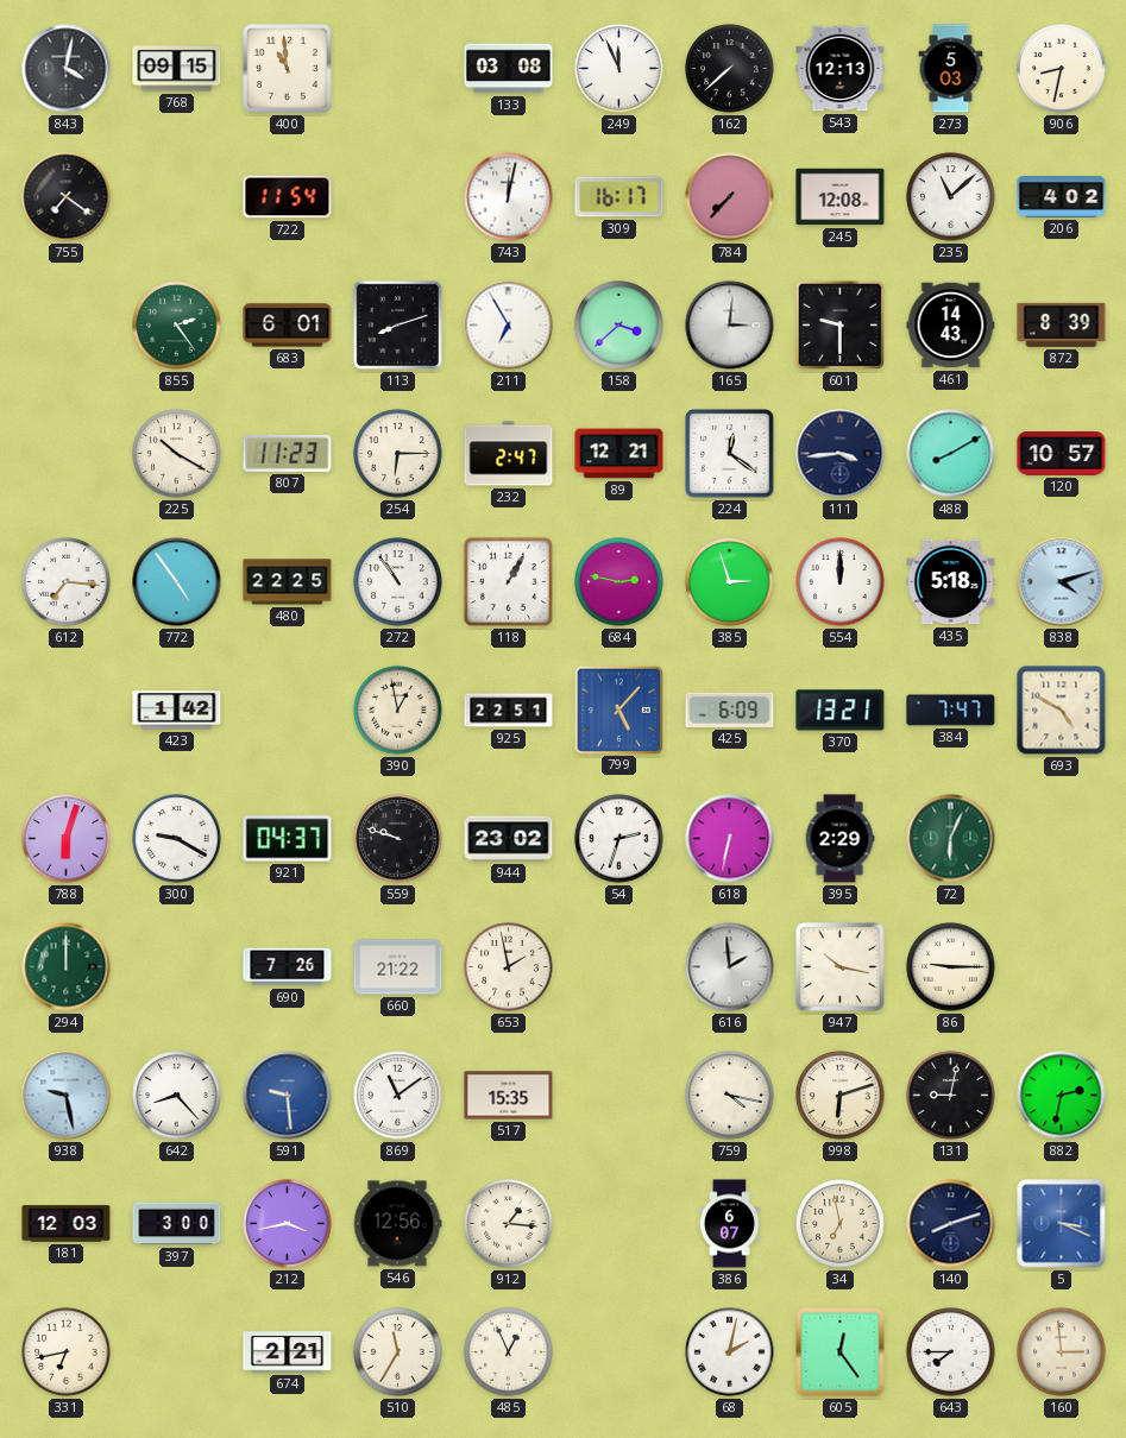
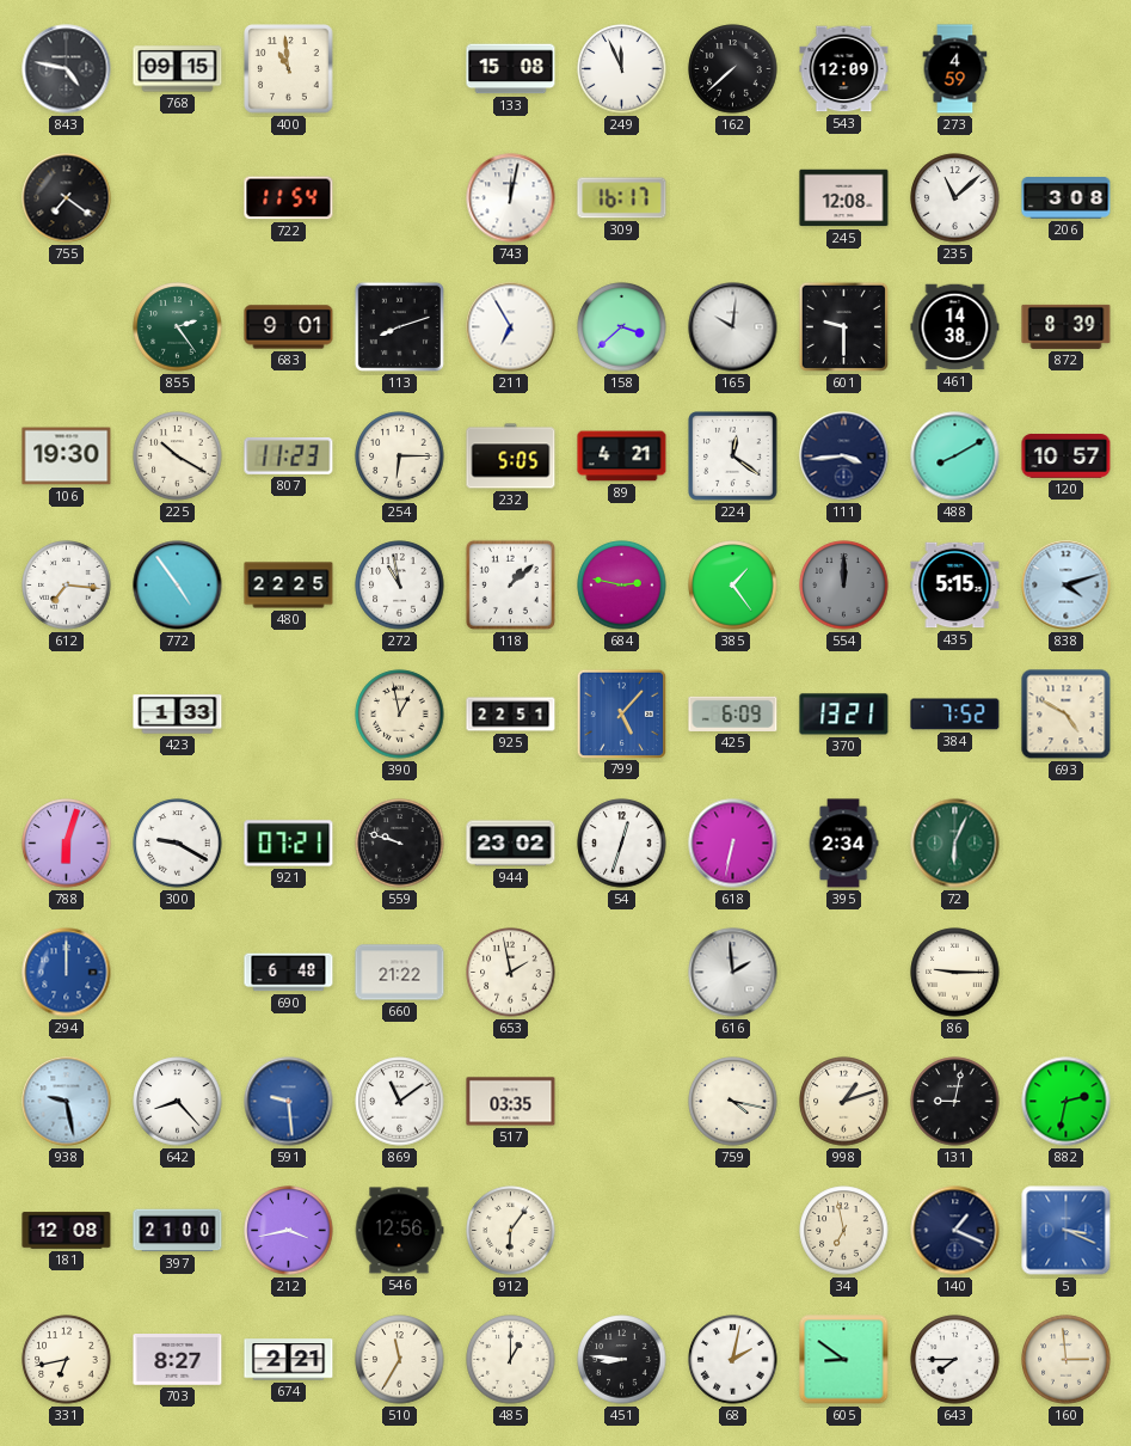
843: 4:02 -> 4:47
133: 03:08 -> 15:08
543: 12:13 -> 12:09
273: 5:03 -> 4:59
906: 8:32 -> none
784: 7:37 -> none
206: 4:02 -> 3:08
683: 6:01 -> 9:01
165: 3:01 -> 10:01
461: 14:43 -> 14:38
106: none -> 19:30
232: 2:47 -> 5:05
89: 12:21 -> 4:21
272: 10:54 -> 10:58
118: 1:05 -> 1:08
385: 2:57 -> 1:24
554 dial: white -> grey
435: 5:18 -> 5:15
423: 1:42 -> 1:33
384: 7:47 -> 7:52
921: 04:37 -> 07:21
54: 2:33 -> 12:33
395: 2:29 -> 2:34
294 dial: green -> blue
690: 7:26 -> 6:48
947: 10:17 -> none
517: 15:35 -> 03:35
998: 6:12 -> 1:12
181: 12:03 -> 12:08
397: 3:00 -> 21:00
912: 1:16 -> 6:06
386: 6:07 -> none
140: 8:12 -> 1:19
703: none -> 8:27
485: 12:56 -> 1:00
451: none -> 8:46
605: 12:24 -> 8:51
